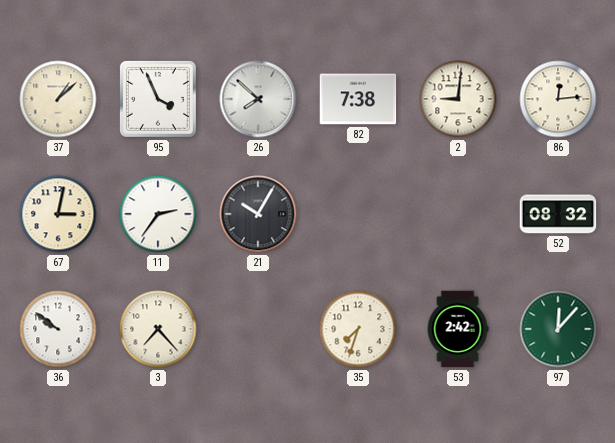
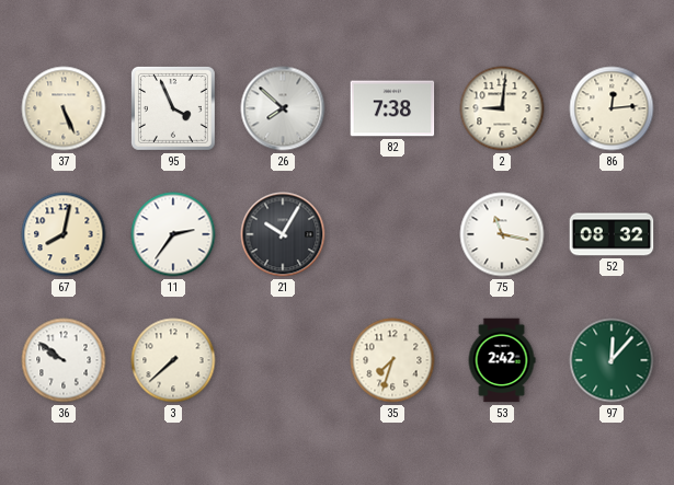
37: 1:08 -> 5:26
67: 3:02 -> 8:02
75: none -> 11:17
3: 7:23 -> 7:38
